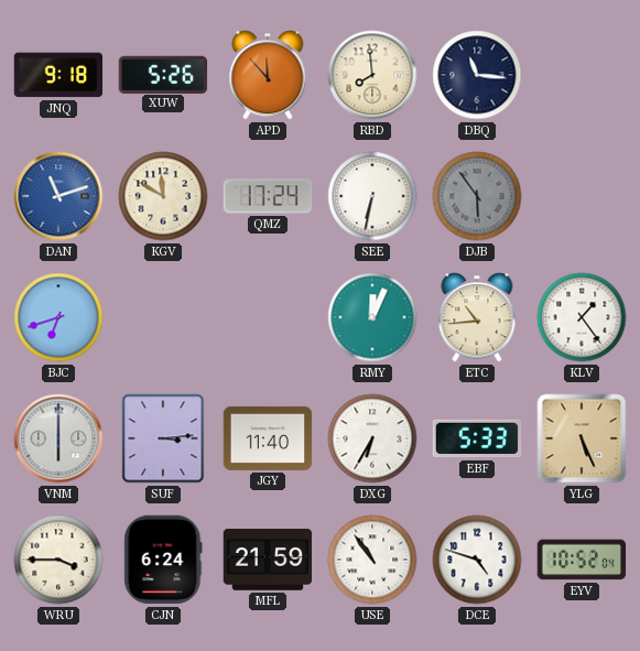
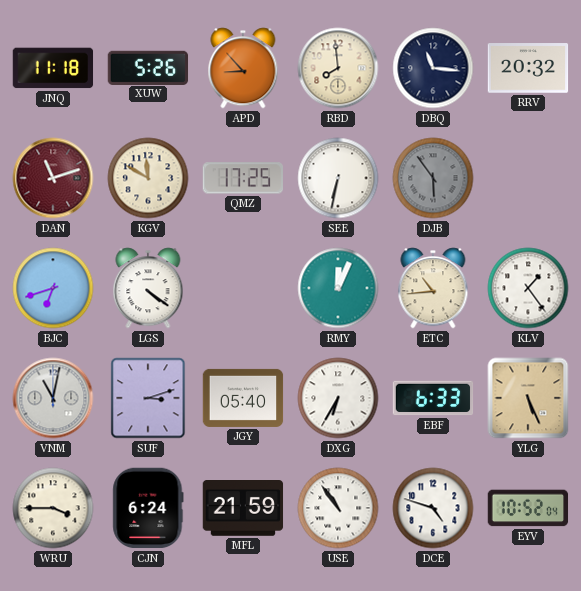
JNQ: 9:18 -> 11:18
APD: 11:53 -> 8:53
RRV: none -> 20:32
DAN dial: blue -> burgundy
QMZ: 17:24 -> 17:25
LGS: none -> 4:21
VNM: 6:00 -> 11:02
SUF: 3:14 -> 3:12
JGY: 11:40 -> 05:40
EBF: 5:33 -> 6:33
